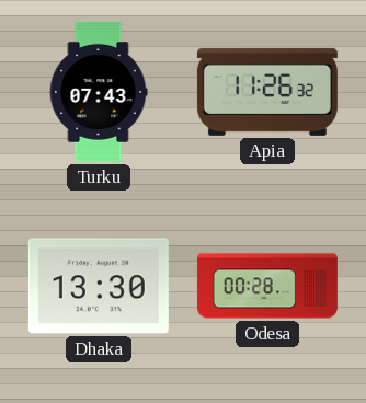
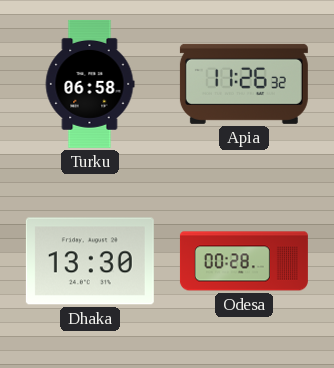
Turku: 07:43 -> 06:58
